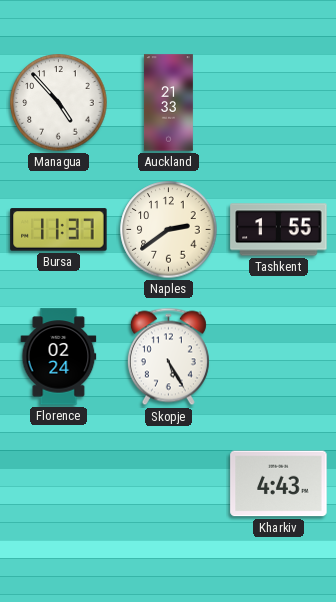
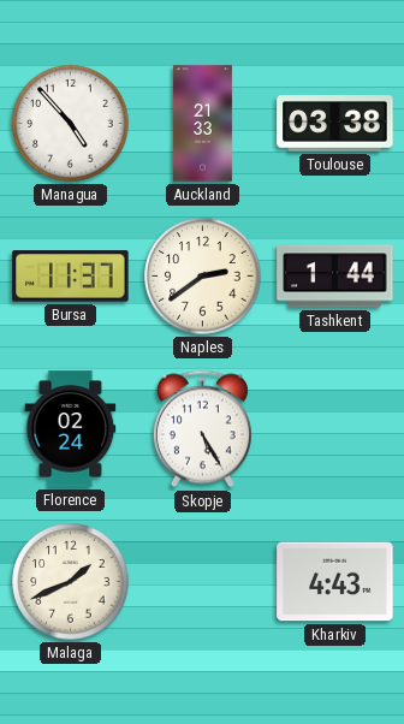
Toulouse: none -> 03:38
Tashkent: 1:55 -> 1:44
Malaga: none -> 1:41
